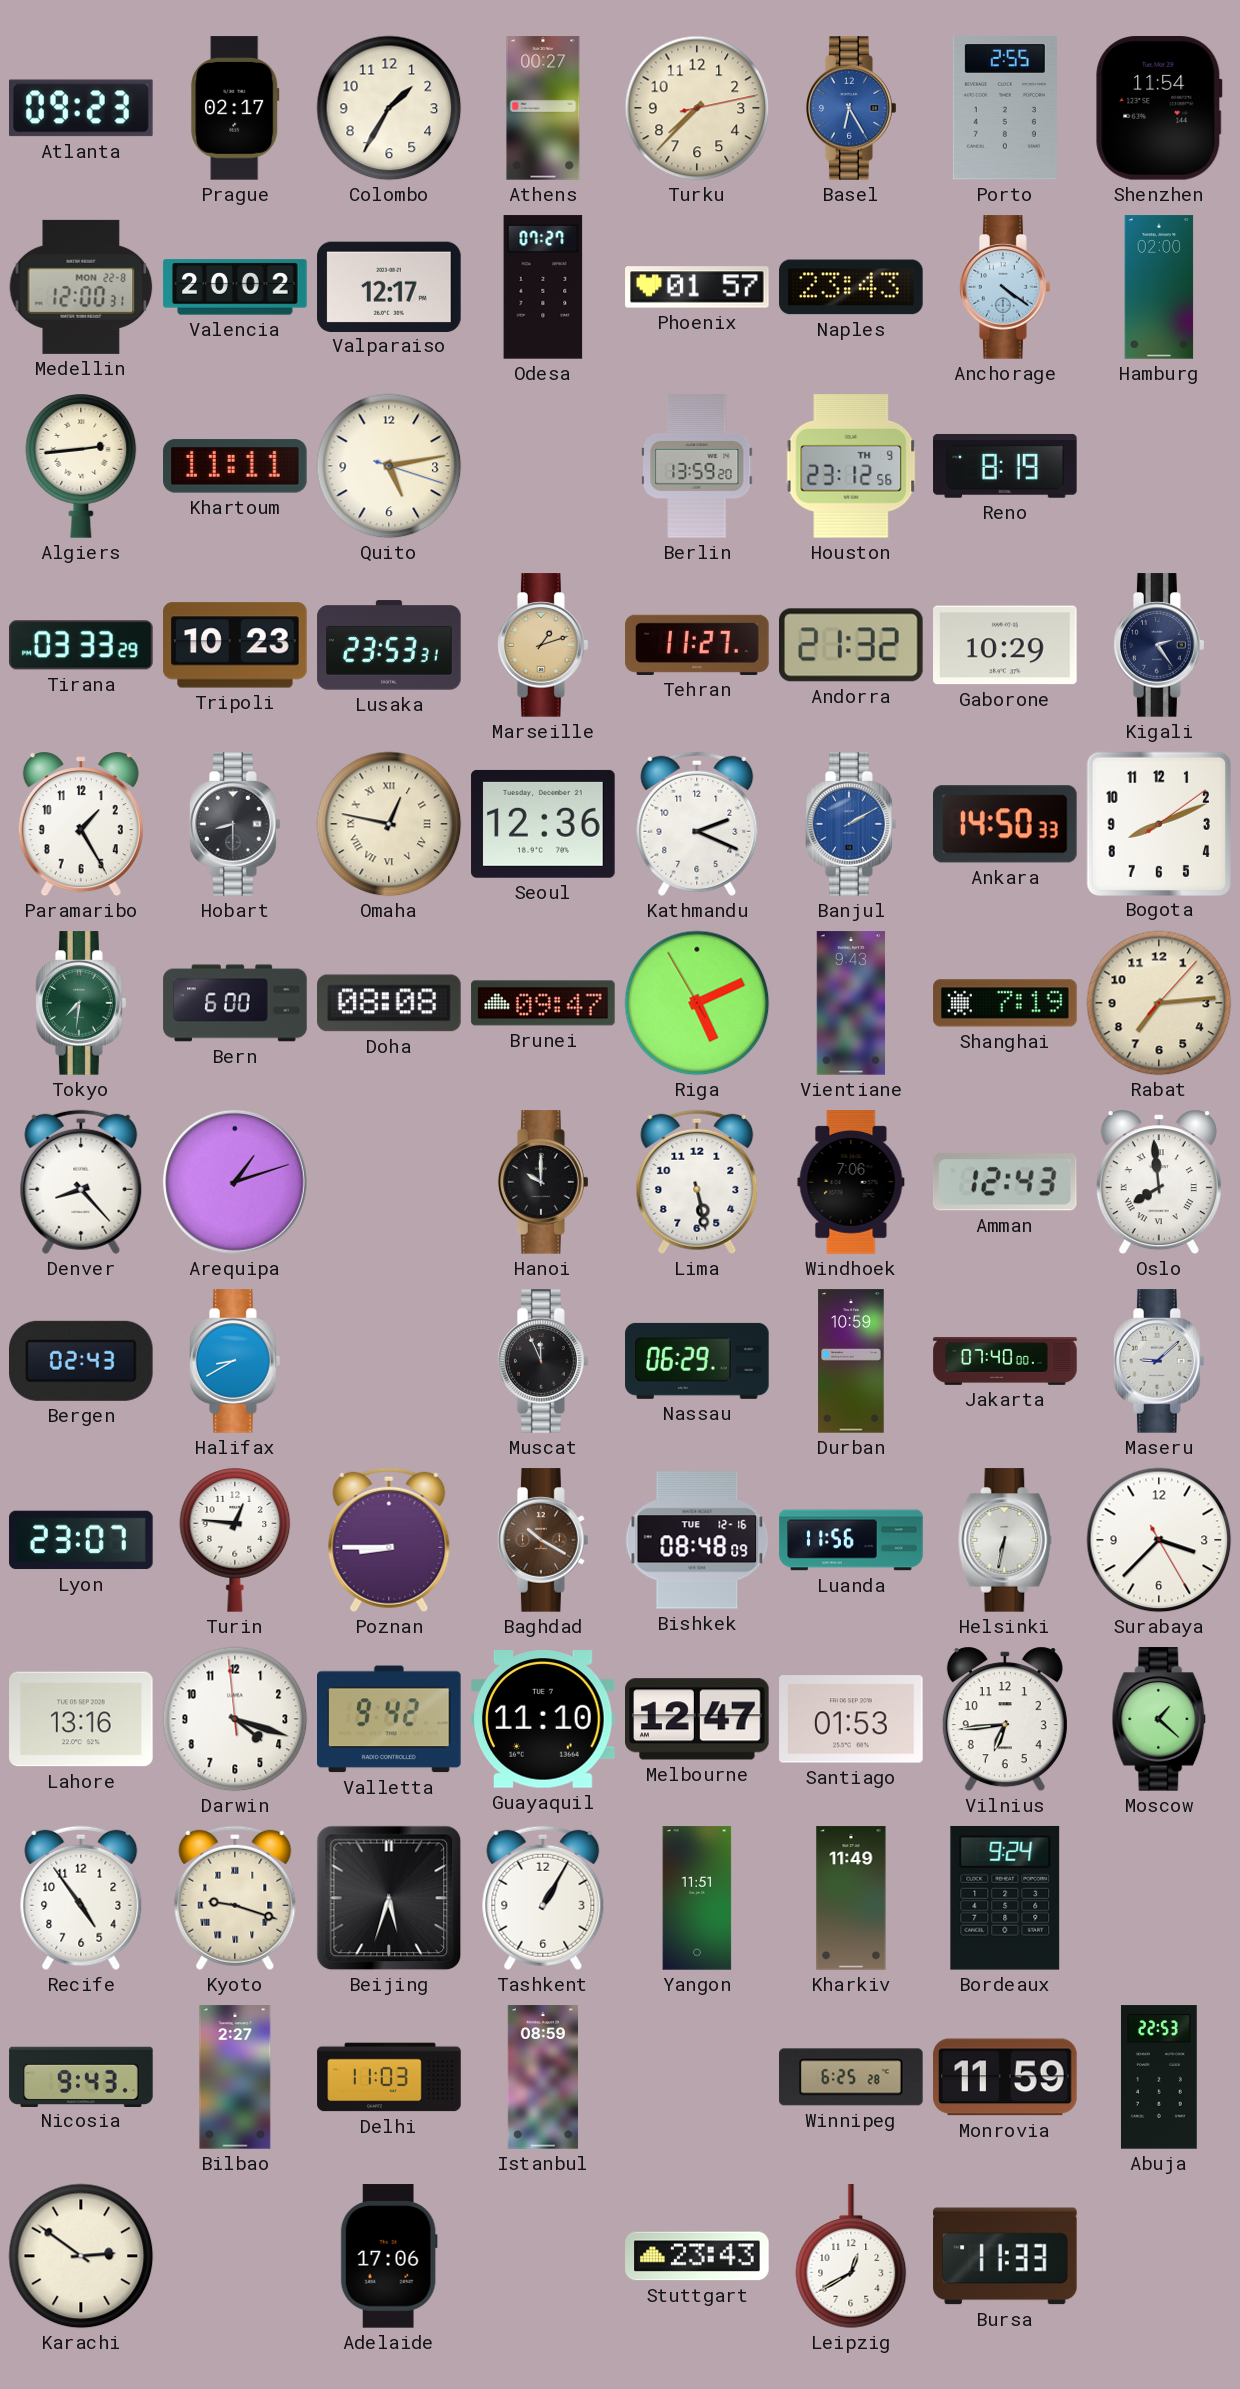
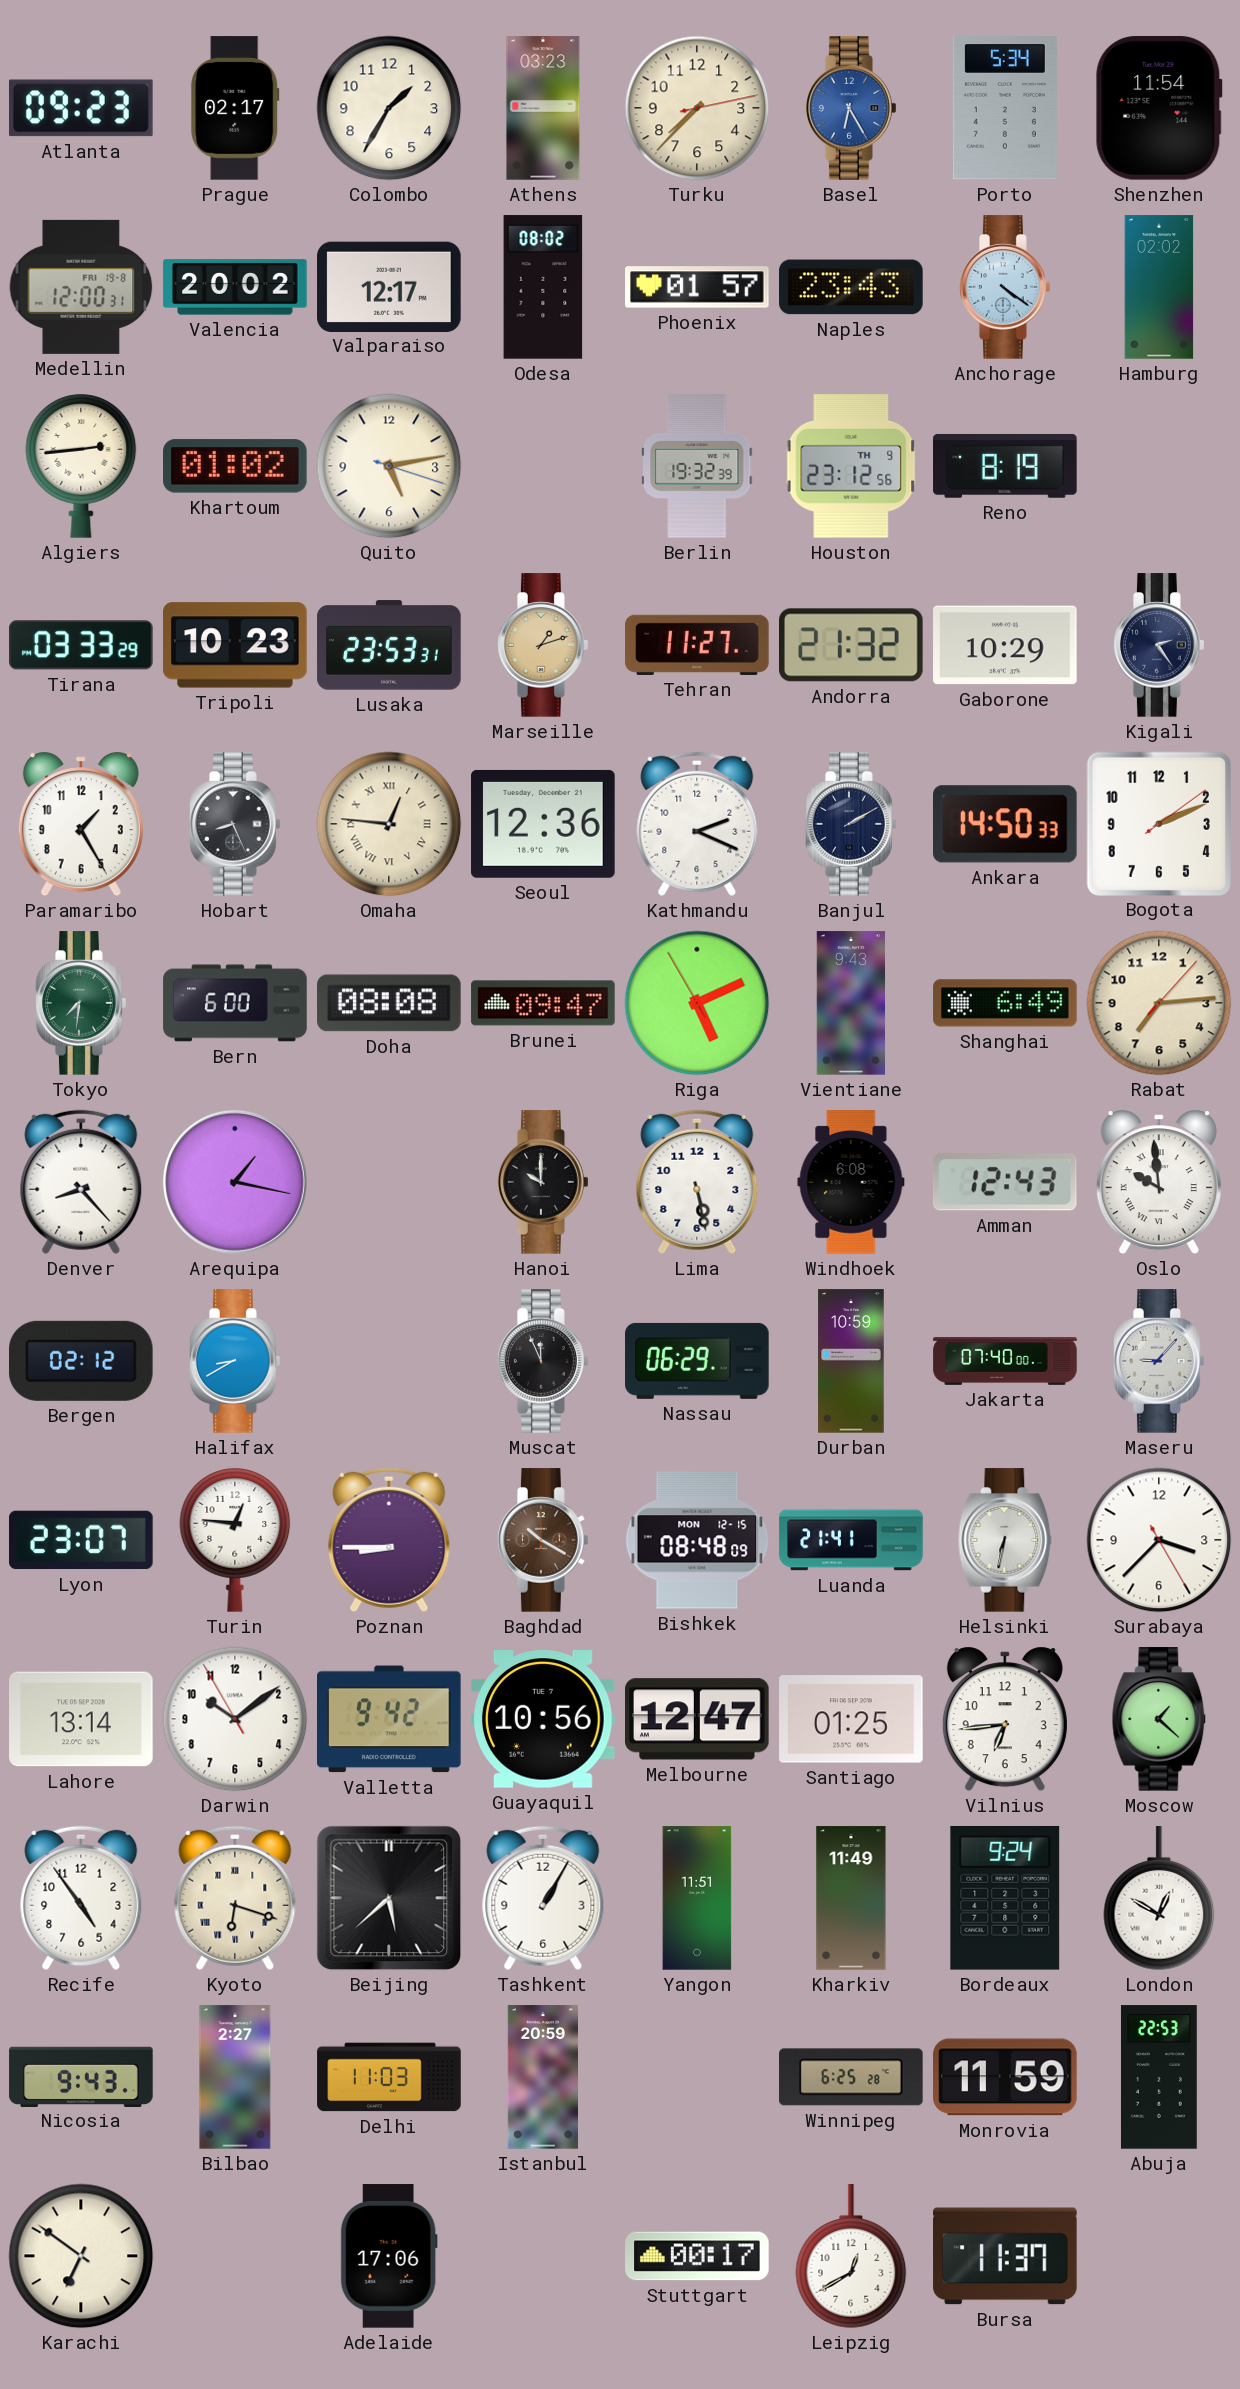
Athens: 00:27 -> 03:23
Porto: 2:55 -> 5:34
Medellin date: MON 22-8 -> FRI 19-8
Odesa: 07:27 -> 08:02
Hamburg: 02:00 -> 02:02
Khartoum: 11:11 -> 01:02
Berlin: 13:59 -> 19:32
Hobart: 8:30 -> 8:26
Omaha: 12:47 -> 12:46
Banjul dial: blue -> navy
Bogota: 8:11 -> 2:11
Shanghai: 7:19 -> 6:49
Arequipa: 1:12 -> 1:17
Windhoek: 7:06 -> 6:08
Oslo: 7:59 -> 9:59
Bergen: 02:43 -> 02:12
Maseru: 9:08 -> 9:07
Bishkek date: TUE 12-16 -> MON 12-15
Luanda: 11:56 -> 21:41
Lahore: 13:16 -> 13:14
Darwin: 4:17 -> 10:08
Guayaquil: 11:10 -> 10:56
Santiago: 01:53 -> 01:25
Kyoto: 9:18 -> 6:18
Beijing: 5:33 -> 5:38
London: none -> 12:50
Istanbul: 08:59 -> 20:59
Karachi: 2:51 -> 6:51
Stuttgart: 23:43 -> 00:17
Bursa: 11:33 -> 11:37
